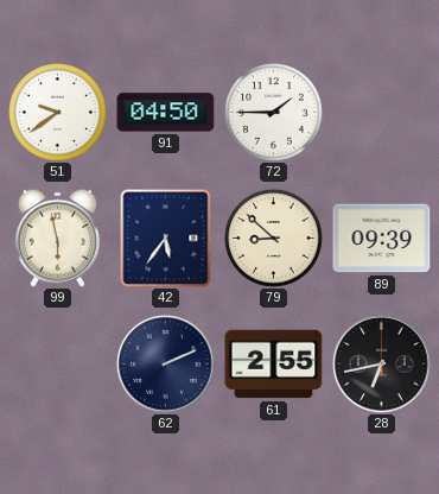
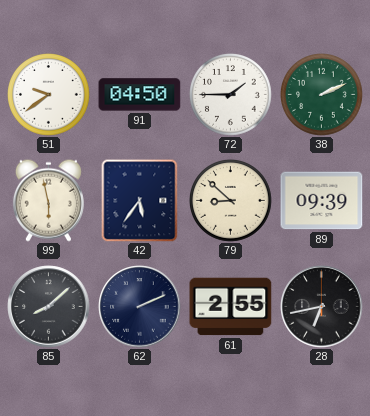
38: none -> 2:11
85: none -> 8:08
